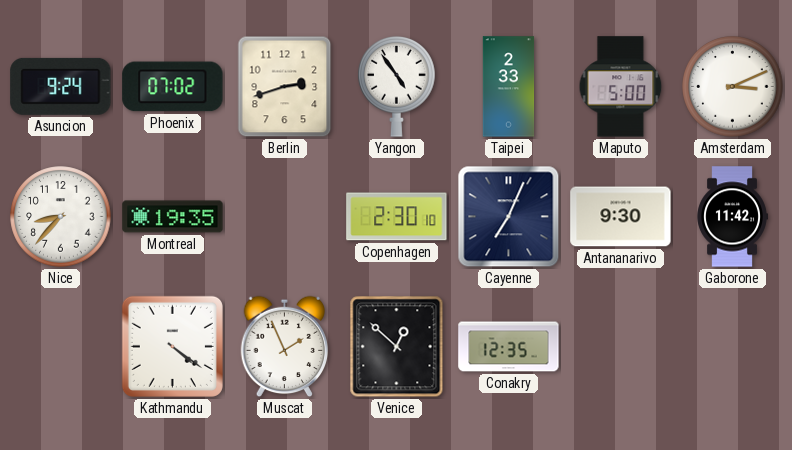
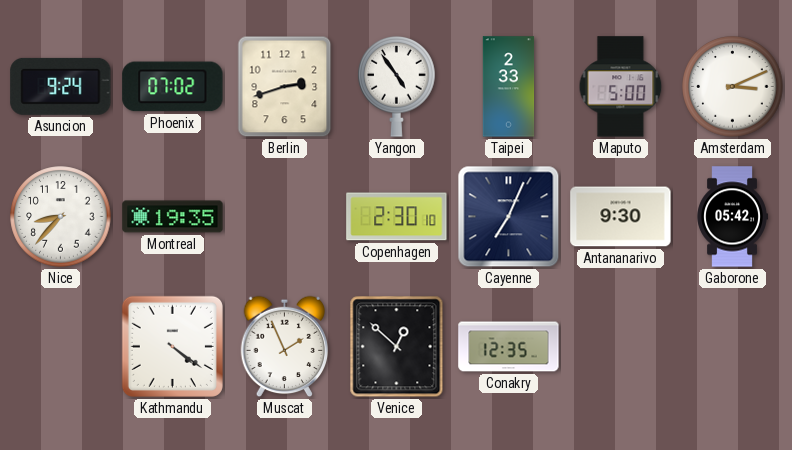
Gaborone: 11:42 -> 05:42
